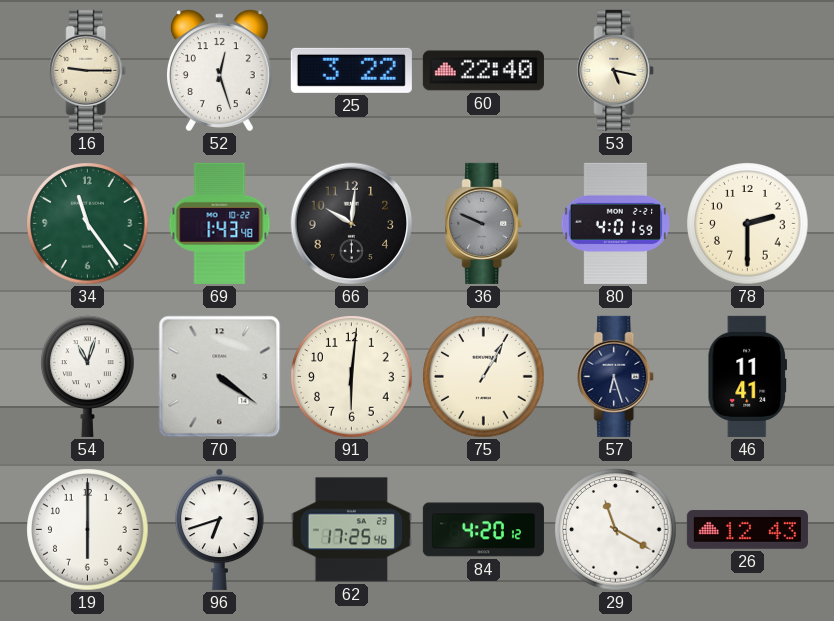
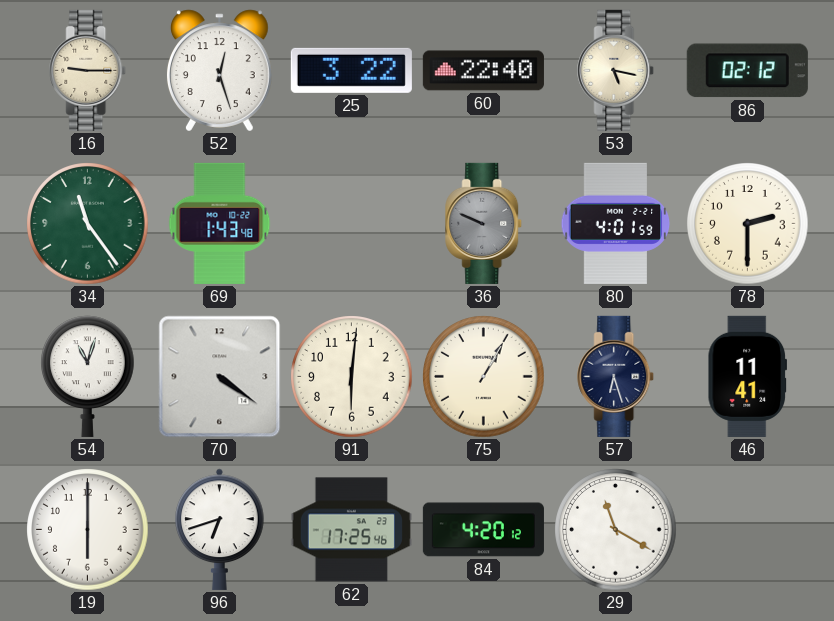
86: none -> 02:12
66: 10:01 -> none
26: 12:43 -> none
